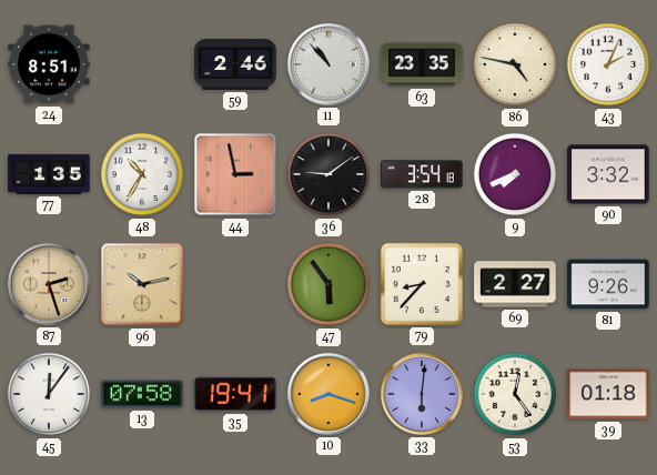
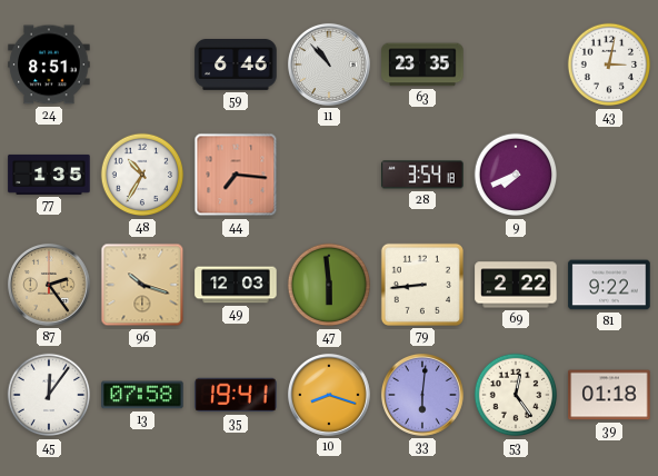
59: 2:46 -> 6:46
86: 4:47 -> none
43: 2:04 -> 3:02
44: 2:58 -> 7:16
36: 9:09 -> none
90: 3:32 -> none
87: 2:27 -> 2:24
96: 10:13 -> 10:18
49: none -> 12:03
47: 5:54 -> 5:59
79: 8:37 -> 8:44
69: 2:27 -> 2:22
81: 9:26 -> 9:22
